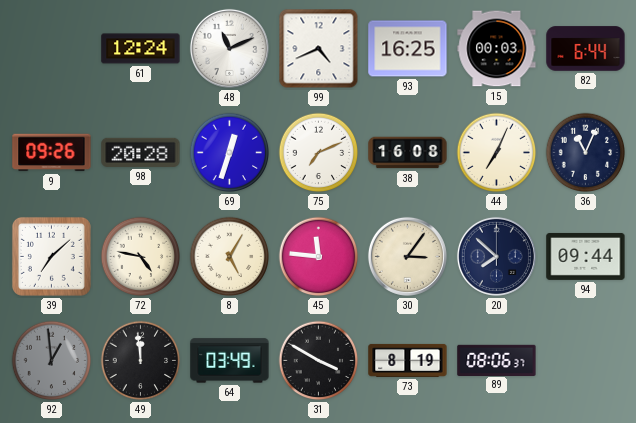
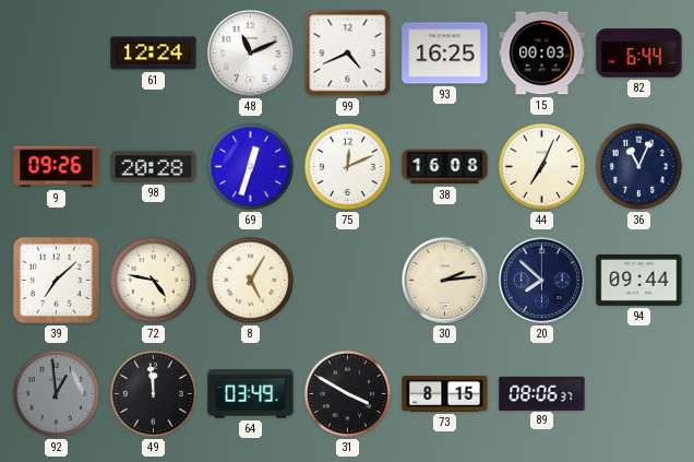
75: 7:11 -> 12:11
45: 11:46 -> none
30: 3:06 -> 2:14
73: 8:19 -> 8:15
